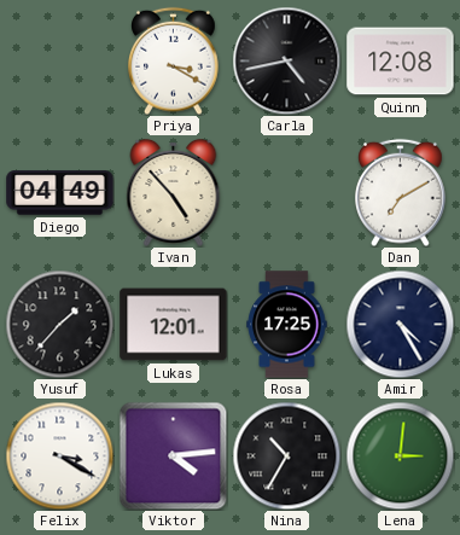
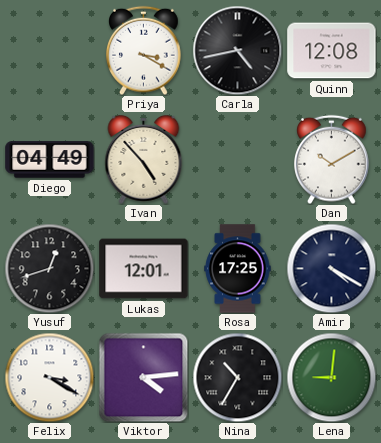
Dan: 7:10 -> 10:10
Yusuf: 1:37 -> 12:42
Amir: 4:25 -> 4:20
Lena: 3:01 -> 9:01
